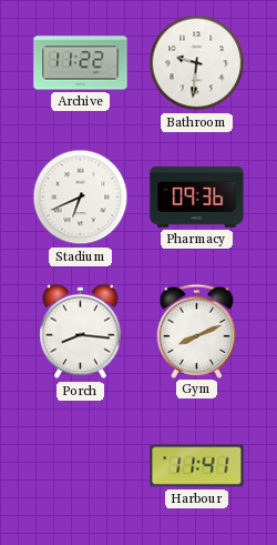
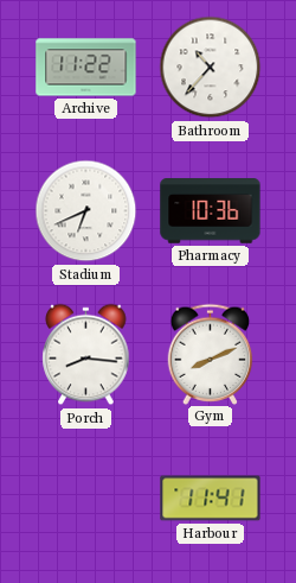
Bathroom: 9:31 -> 10:37
Pharmacy: 09:36 -> 10:36
